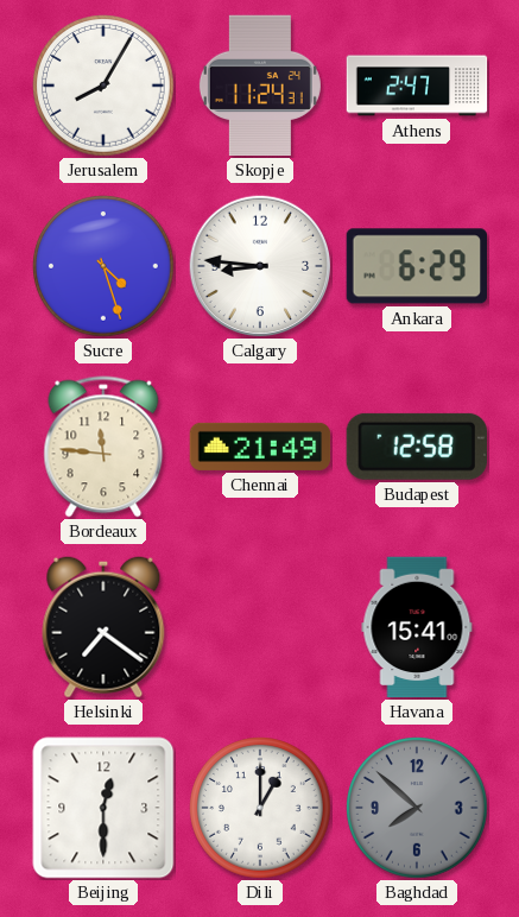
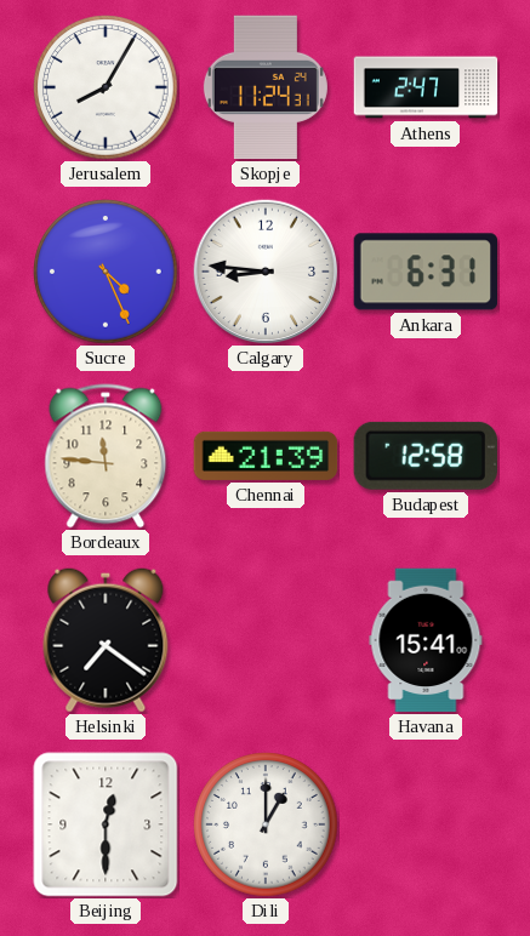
Sucre: 4:27 -> 4:26
Ankara: 6:29 -> 6:31
Chennai: 21:49 -> 21:39
Baghdad: 7:52 -> none
